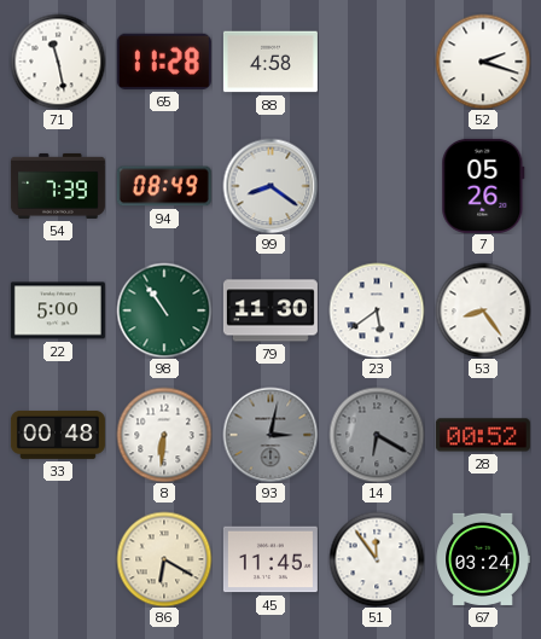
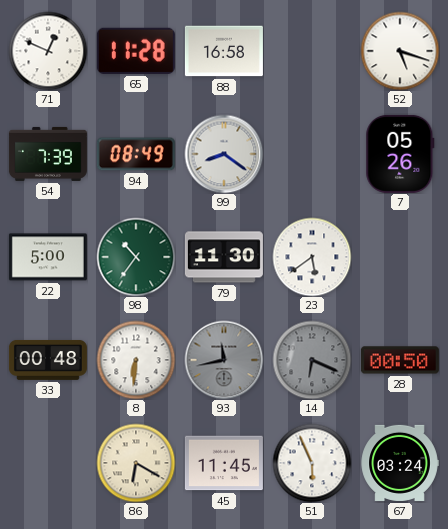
71: 11:28 -> 12:49
88: 4:58 -> 16:58
52: 2:18 -> 5:18
98: 10:54 -> 10:36
53: 8:24 -> none
93: 3:02 -> 11:43
14: 6:20 -> 6:19
28: 00:52 -> 00:50
51: 11:54 -> 5:56
